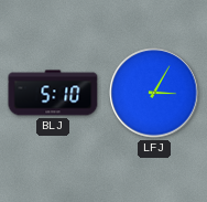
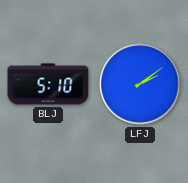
LFJ: 3:05 -> 2:09
